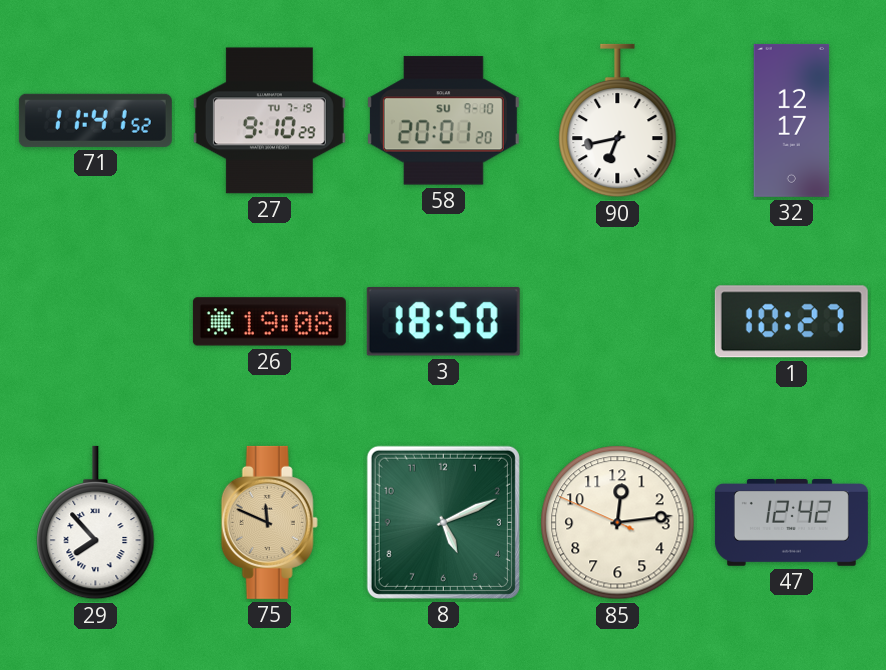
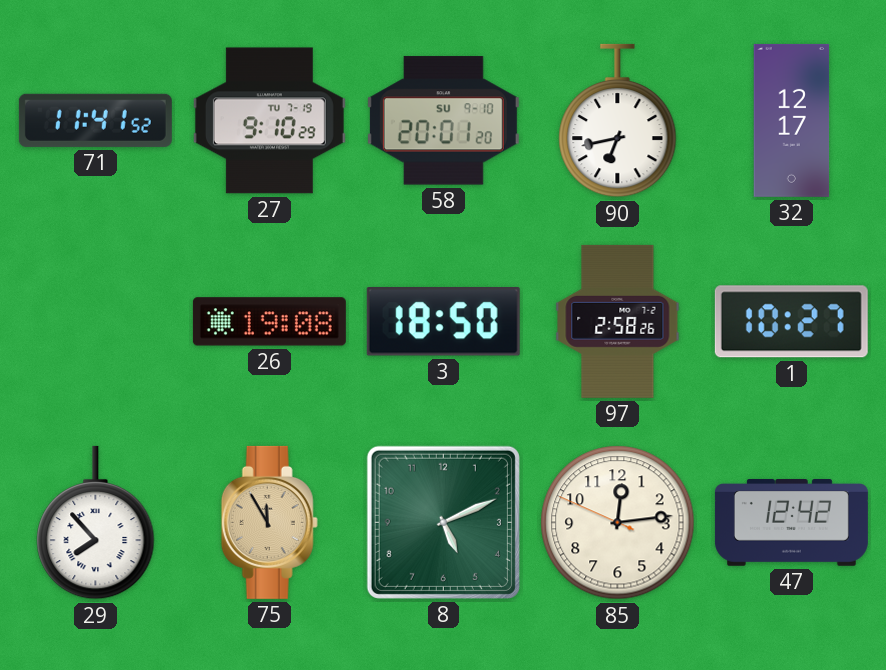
97: none -> 2:58
75: 11:49 -> 11:55
